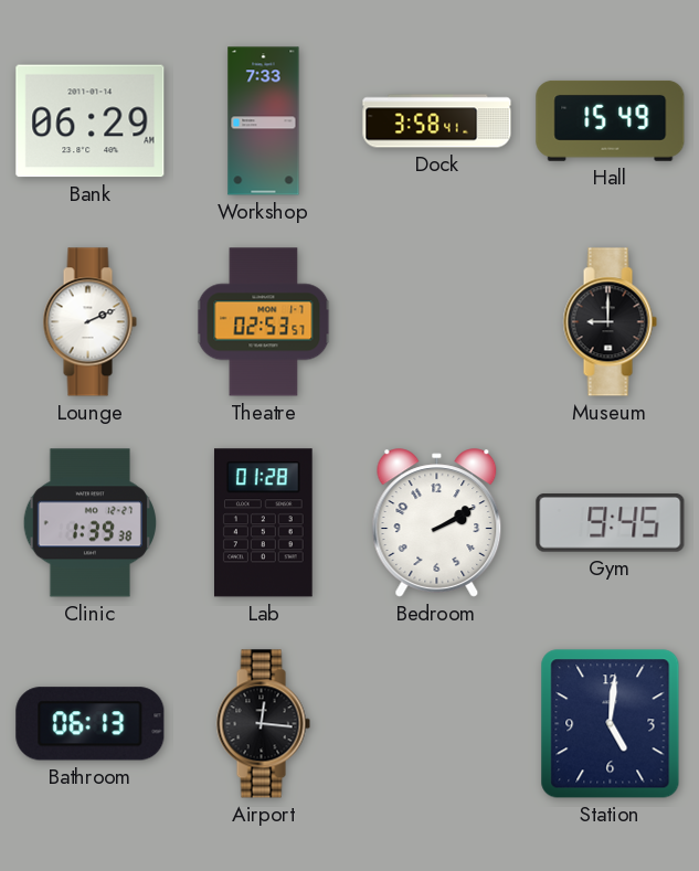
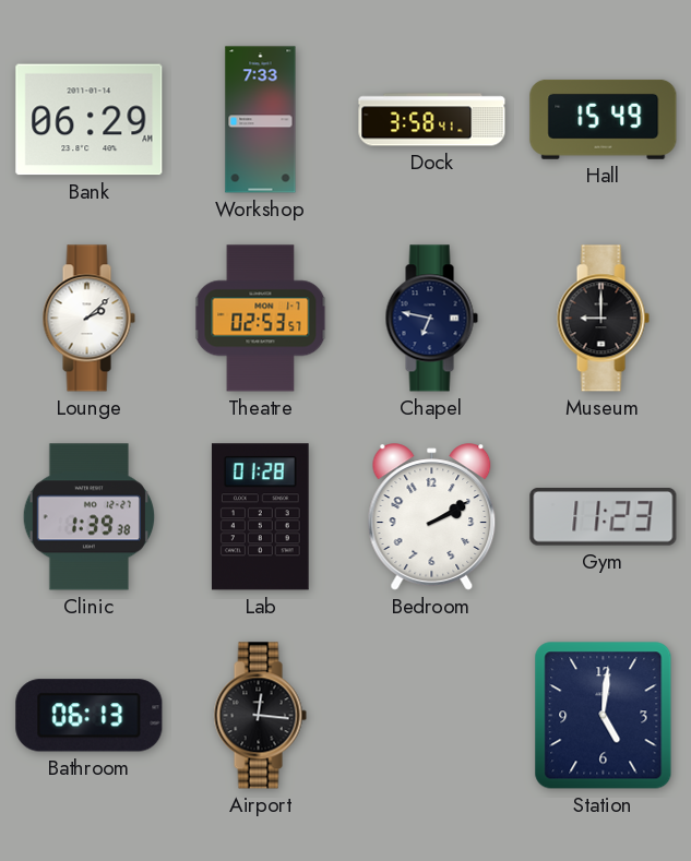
Lounge: 2:11 -> 2:08
Chapel: none -> 6:47
Gym: 9:45 -> 11:23
